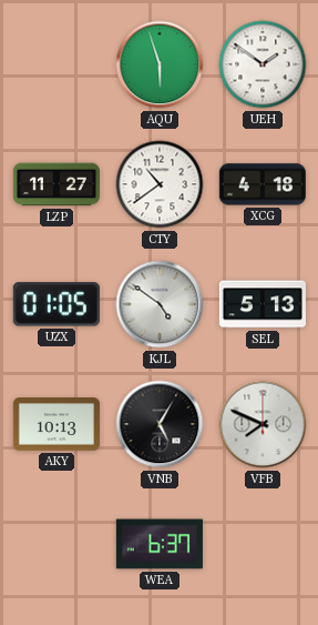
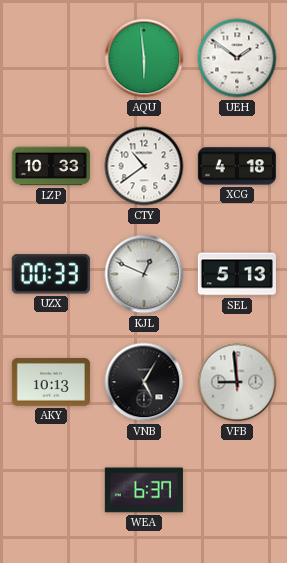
AQU: 5:57 -> 5:59
LZP: 11:27 -> 10:33
UZX: 01:05 -> 00:33
KJL: 4:51 -> 12:49
VFB: 7:49 -> 8:59
